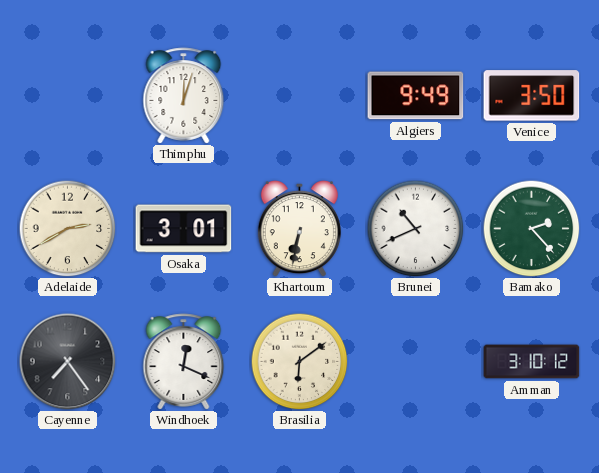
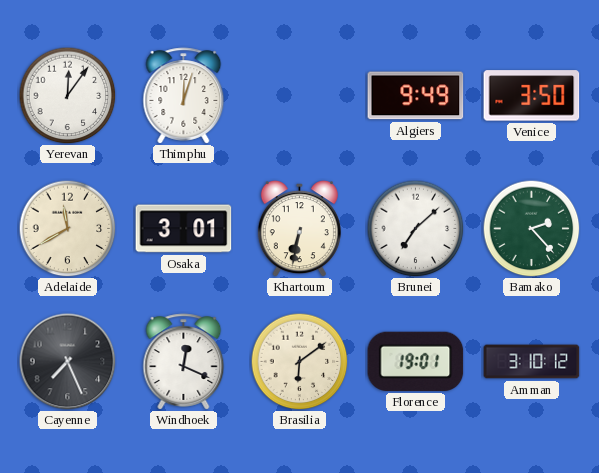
Yerevan: none -> 12:06
Adelaide: 2:40 -> 11:40
Brunei: 10:41 -> 7:08
Cayenne: 7:24 -> 7:26
Florence: none -> 19:01
